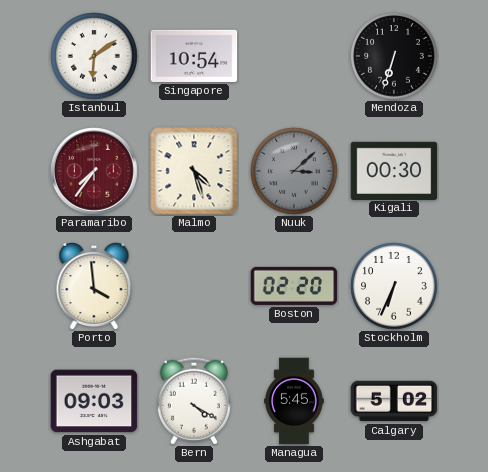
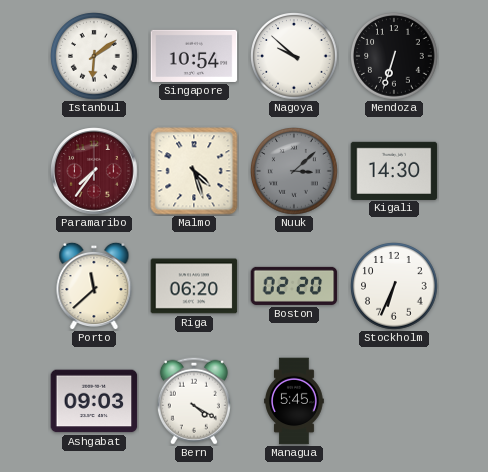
Nagoya: none -> 9:52
Kigali: 00:30 -> 14:30
Porto: 3:59 -> 11:38
Riga: none -> 06:20
Calgary: 5:02 -> none
